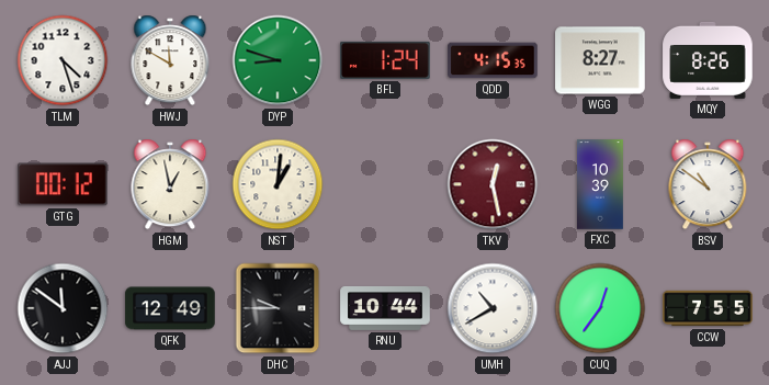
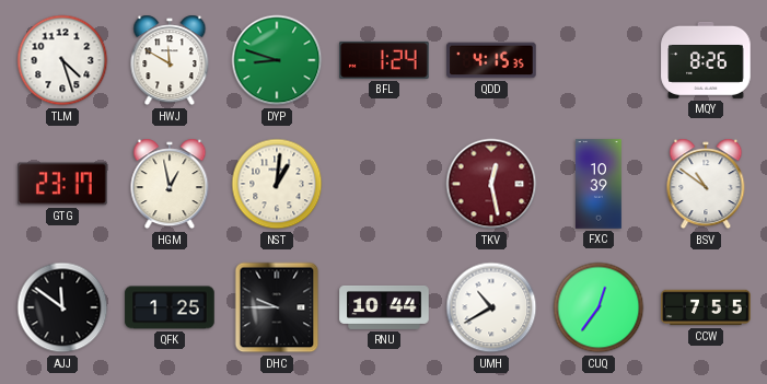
WGG: 8:27 -> none
GTG: 00:12 -> 23:17
QFK: 12:49 -> 1:25
